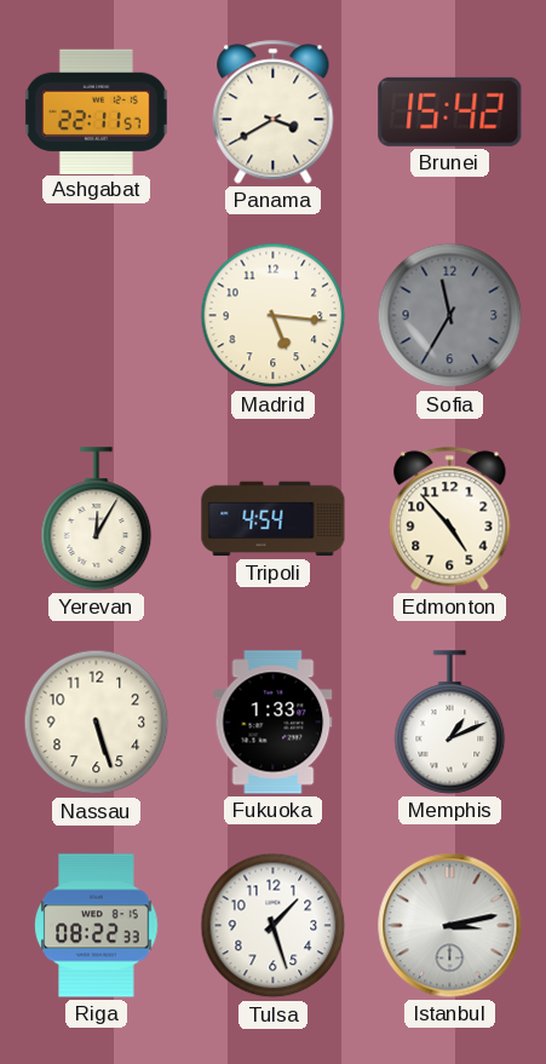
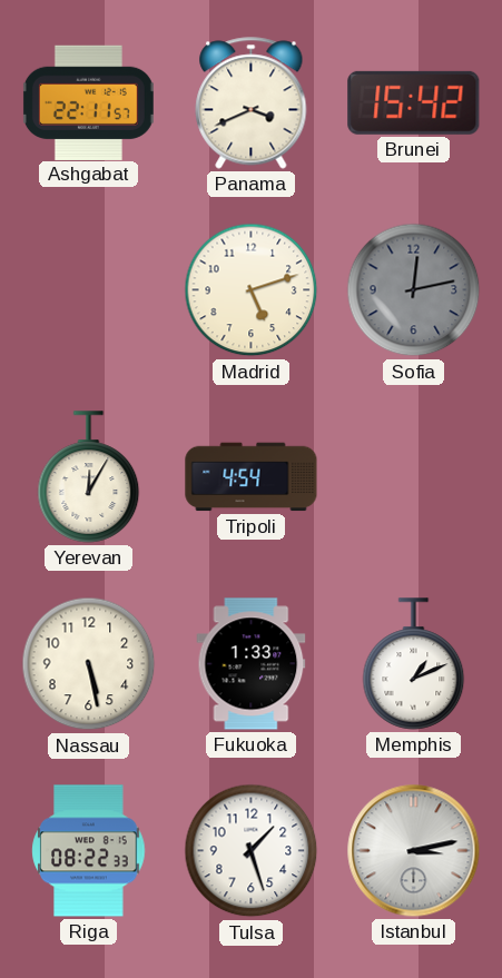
Panama: 3:40 -> 3:41
Madrid: 5:16 -> 5:12
Sofia: 11:35 -> 12:13
Edmonton: 4:53 -> none
Nassau: 5:27 -> 5:28
